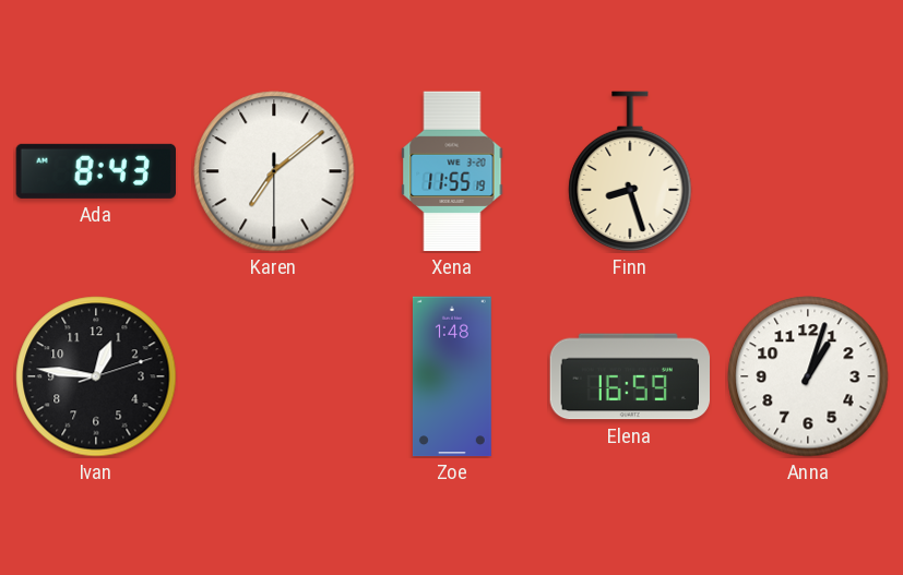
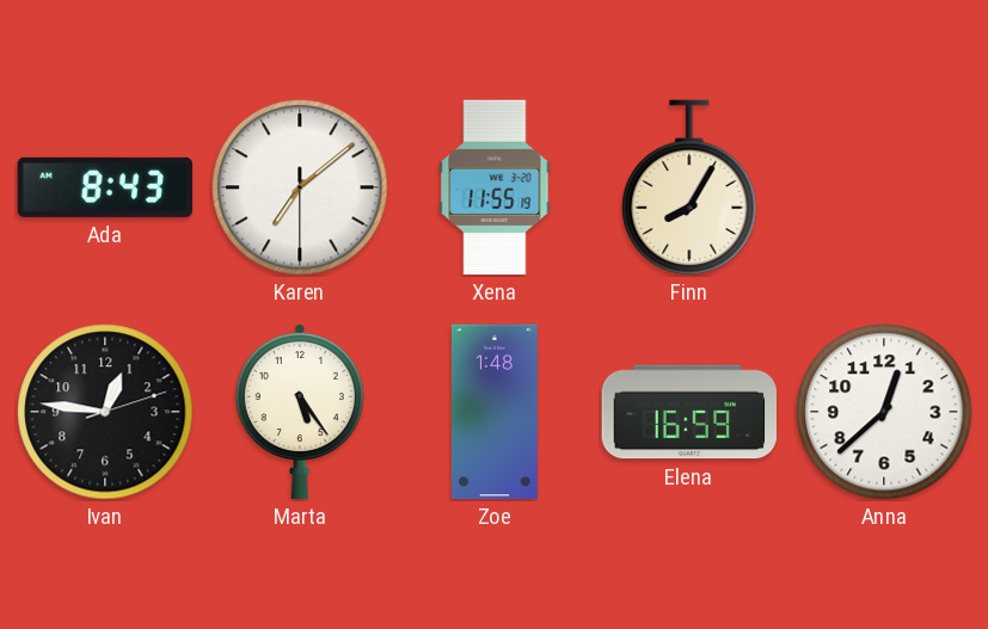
Finn: 8:27 -> 8:05
Marta: none -> 5:24
Anna: 1:03 -> 12:38
